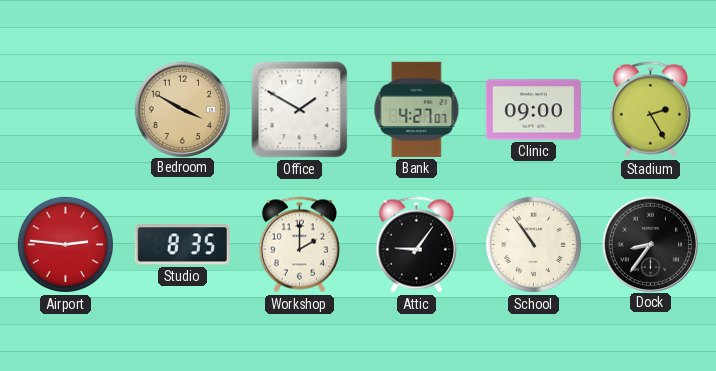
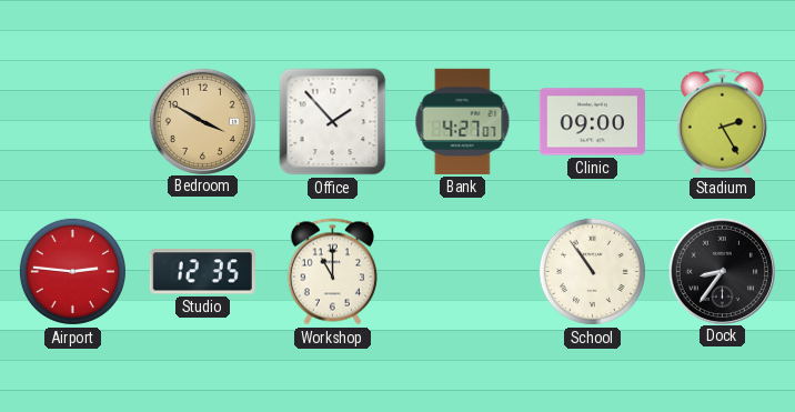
Office: 1:50 -> 1:53
Studio: 8:35 -> 12:35
Workshop: 2:00 -> 11:00
Attic: 9:06 -> none
